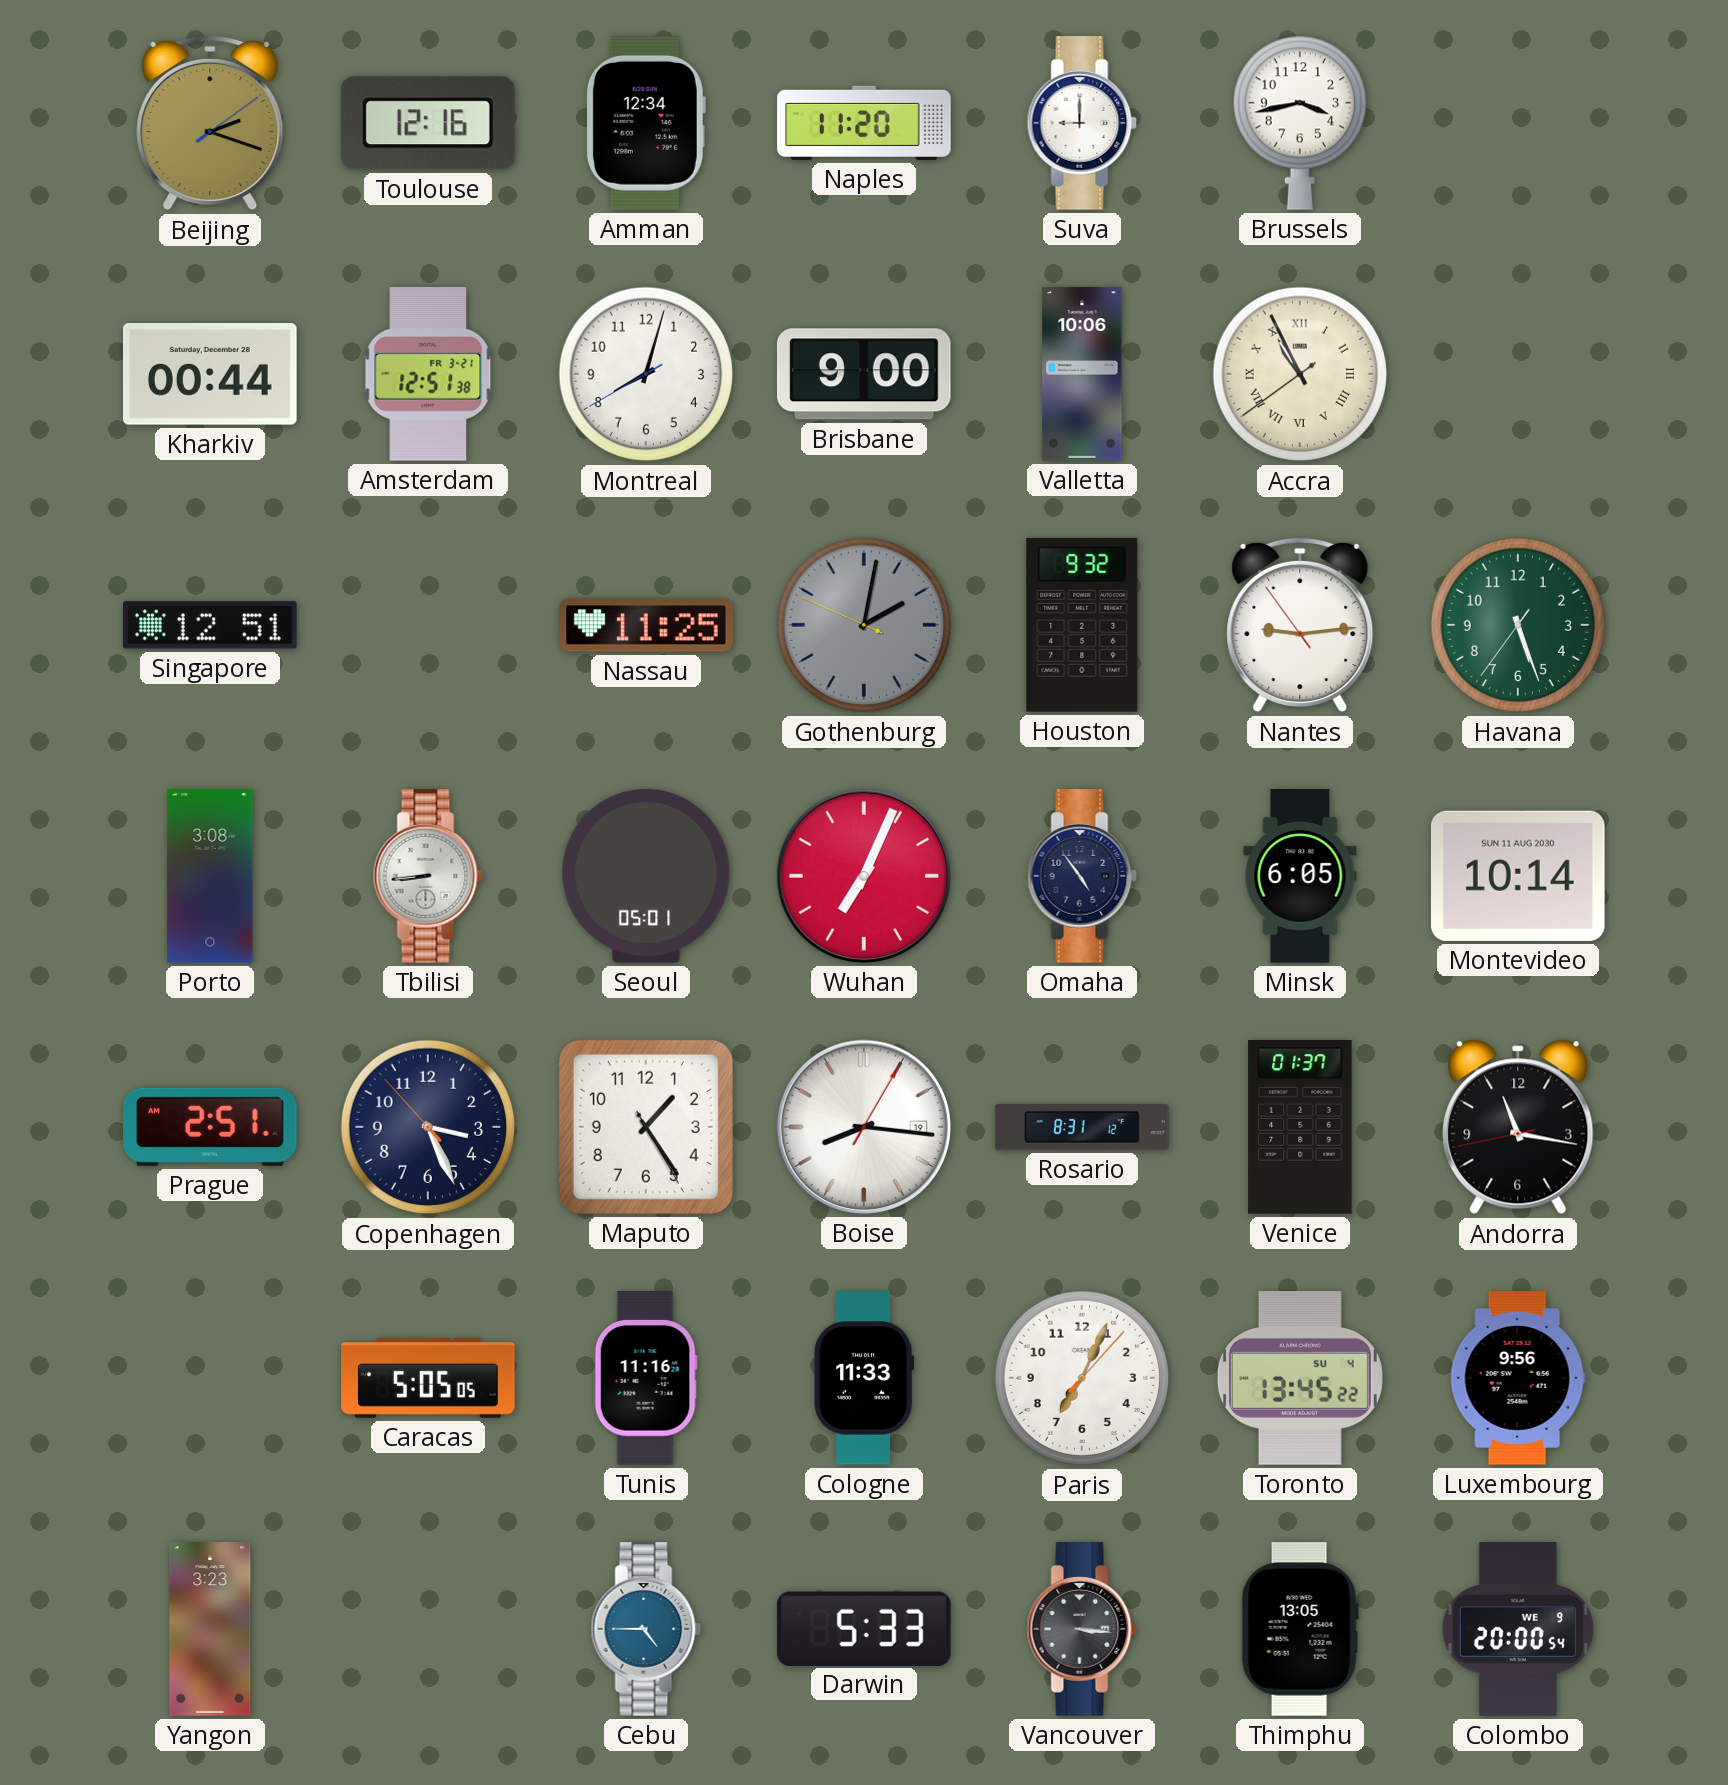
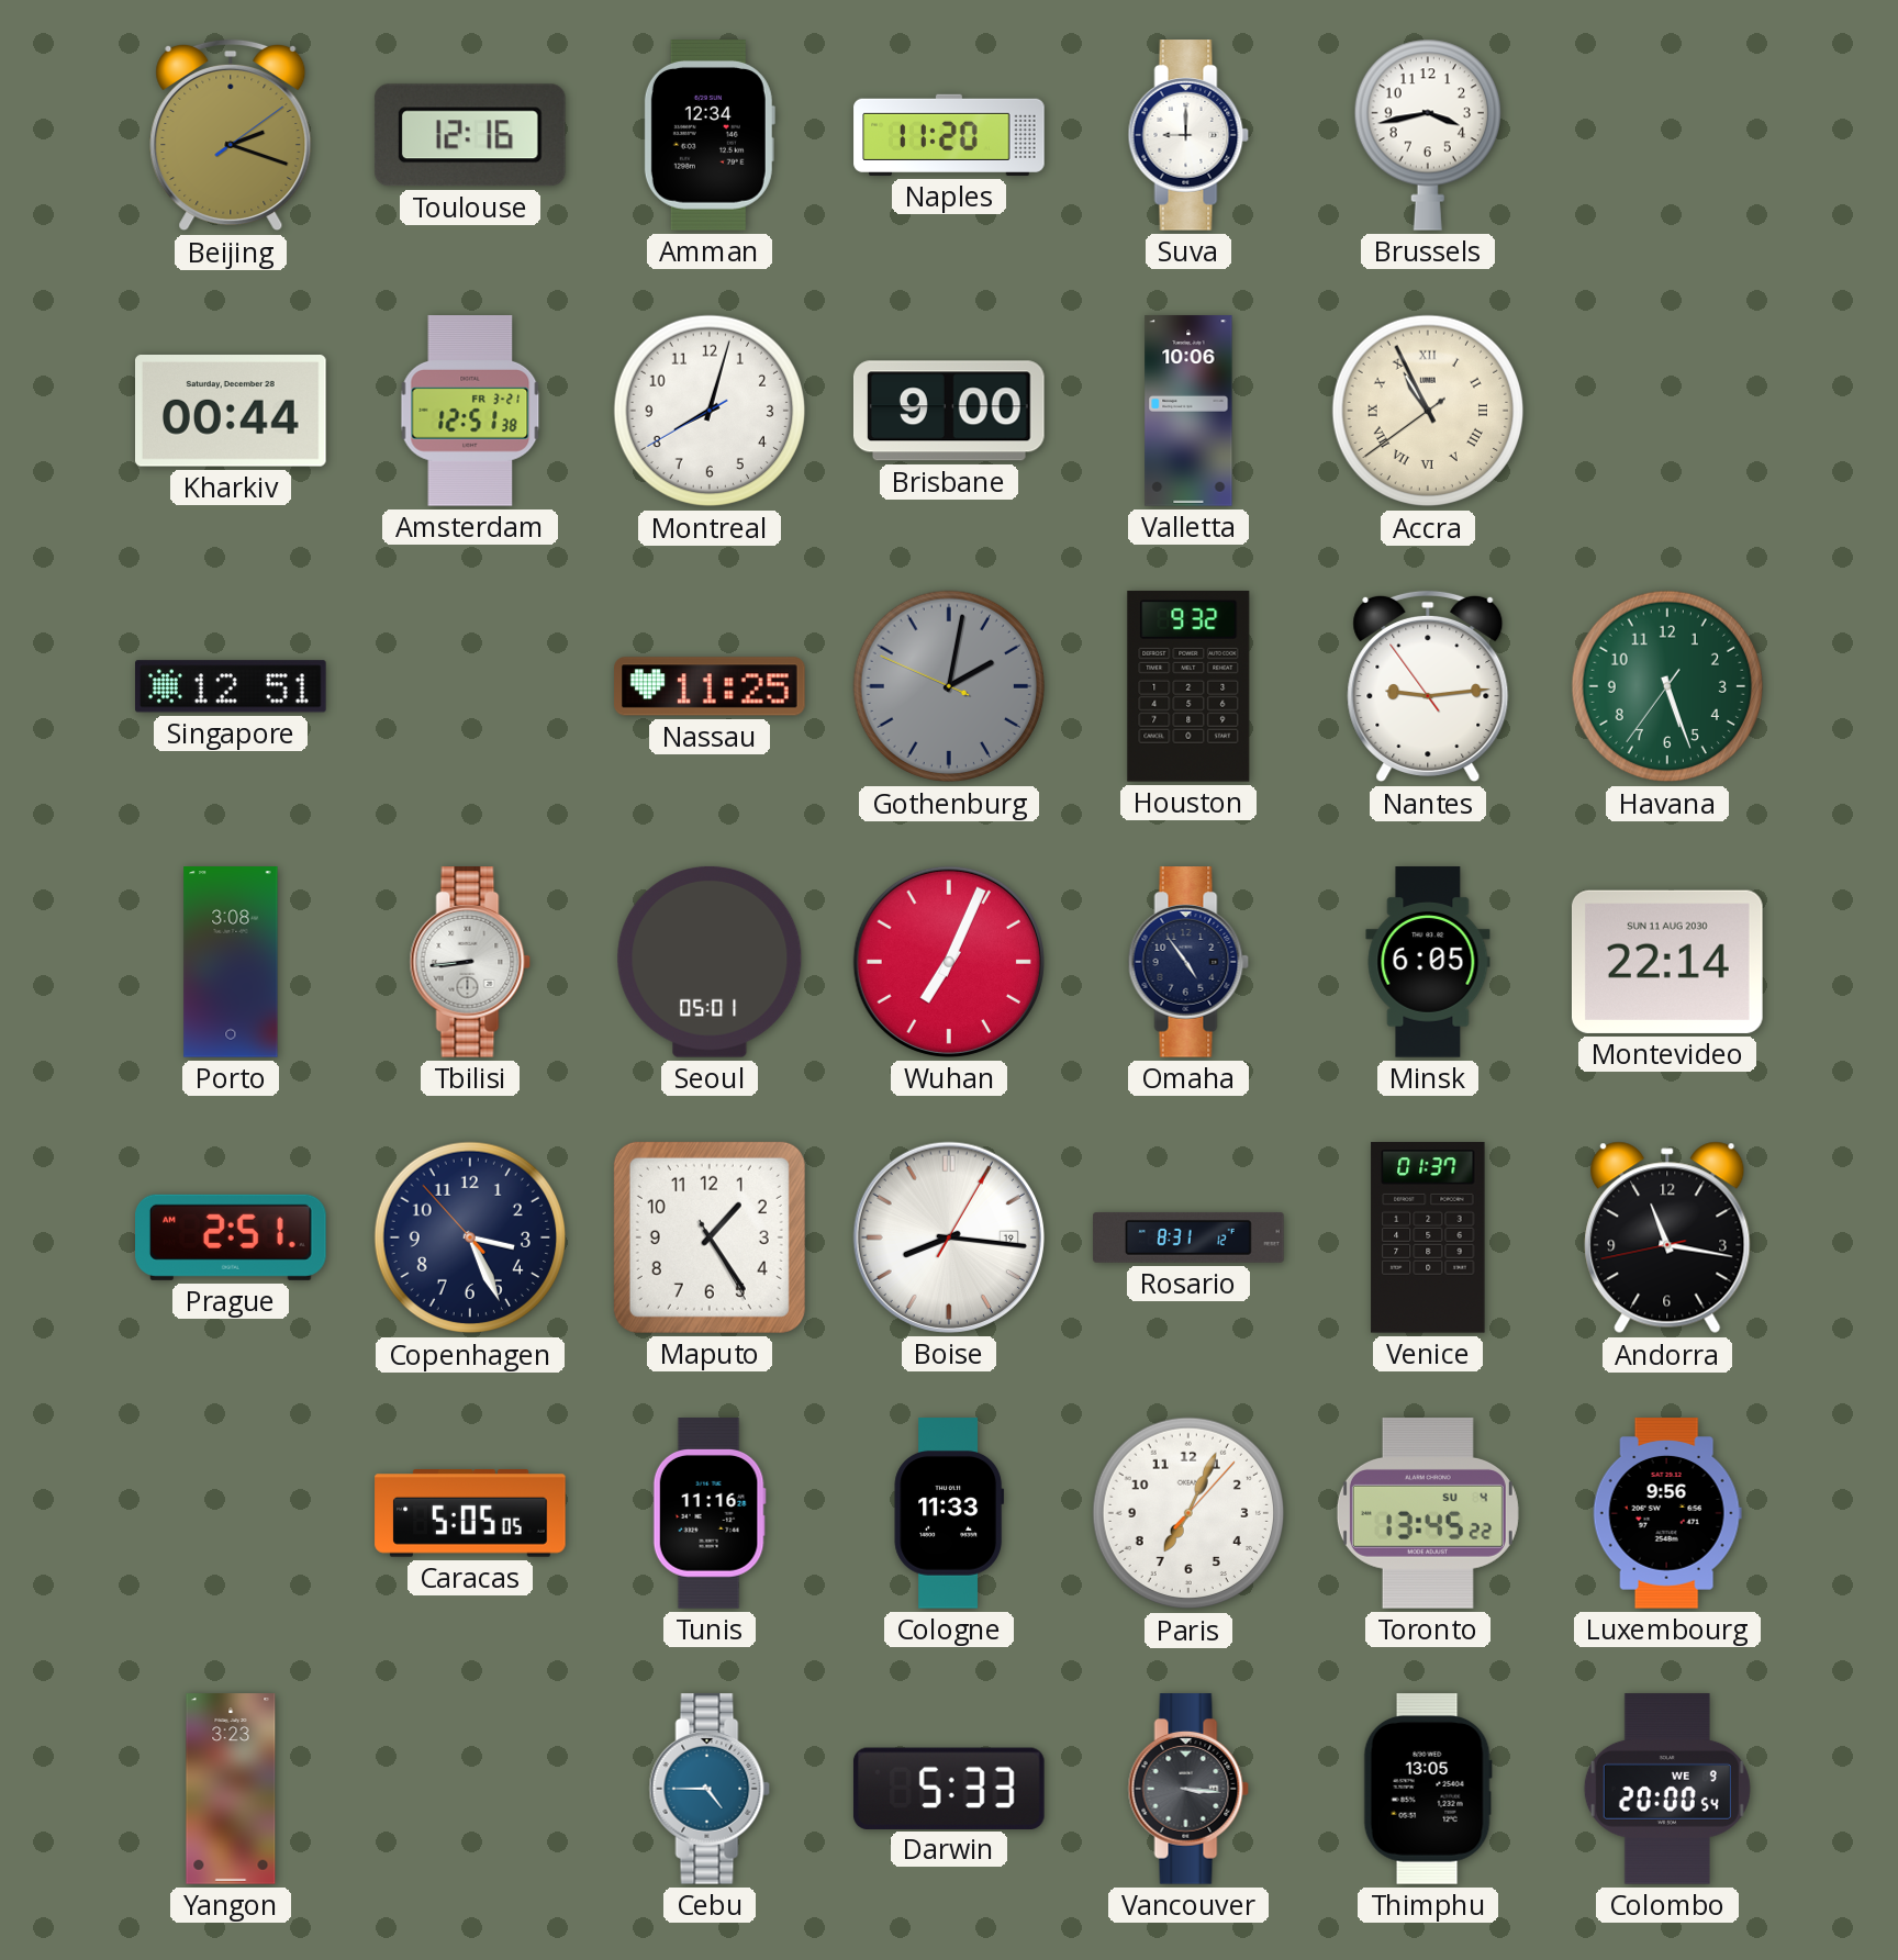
Montevideo: 10:14 -> 22:14
